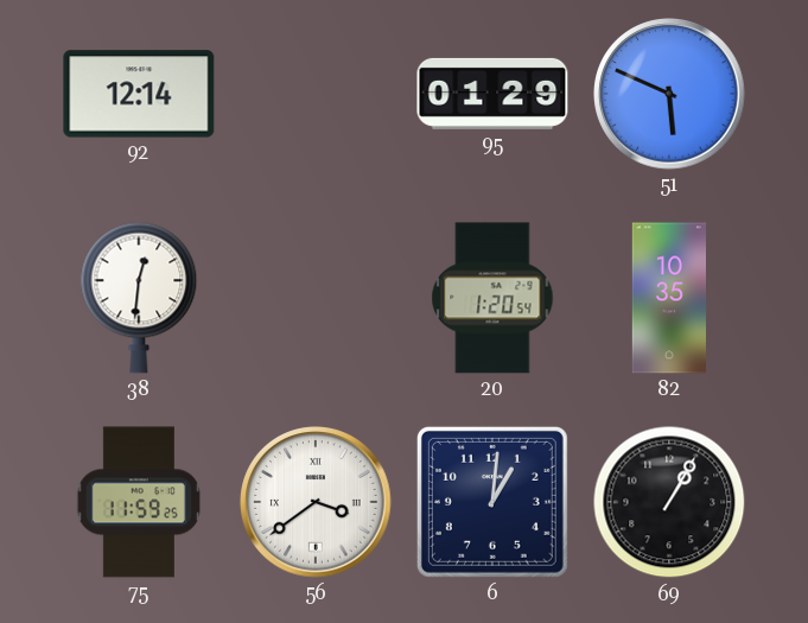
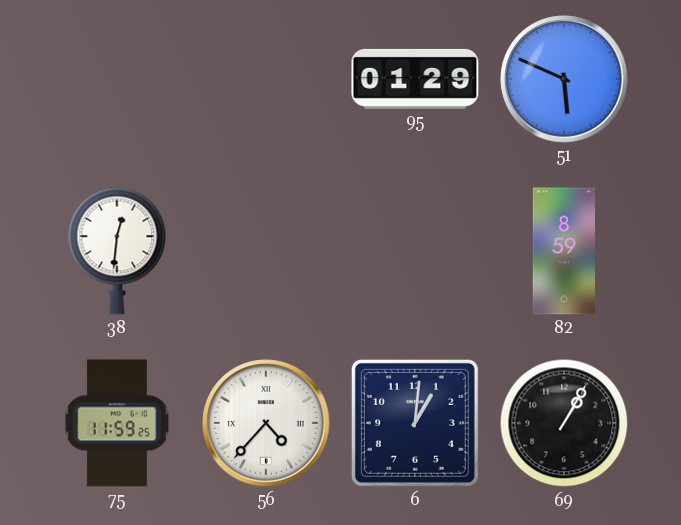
92: 12:14 -> none
20: 1:20 -> none
82: 10:35 -> 8:59
56: 3:39 -> 4:37
